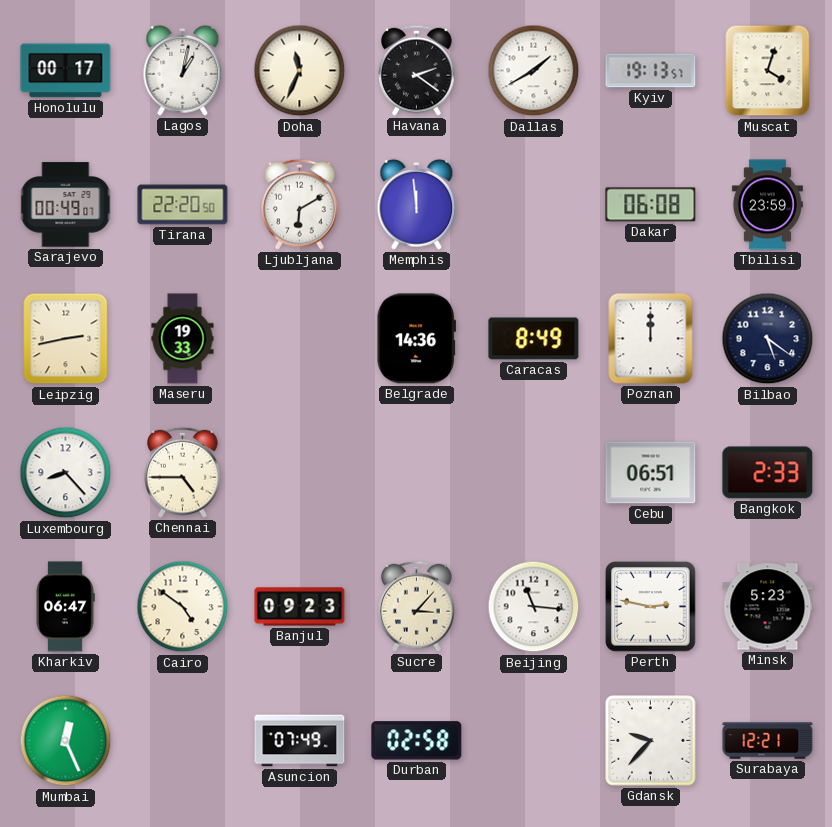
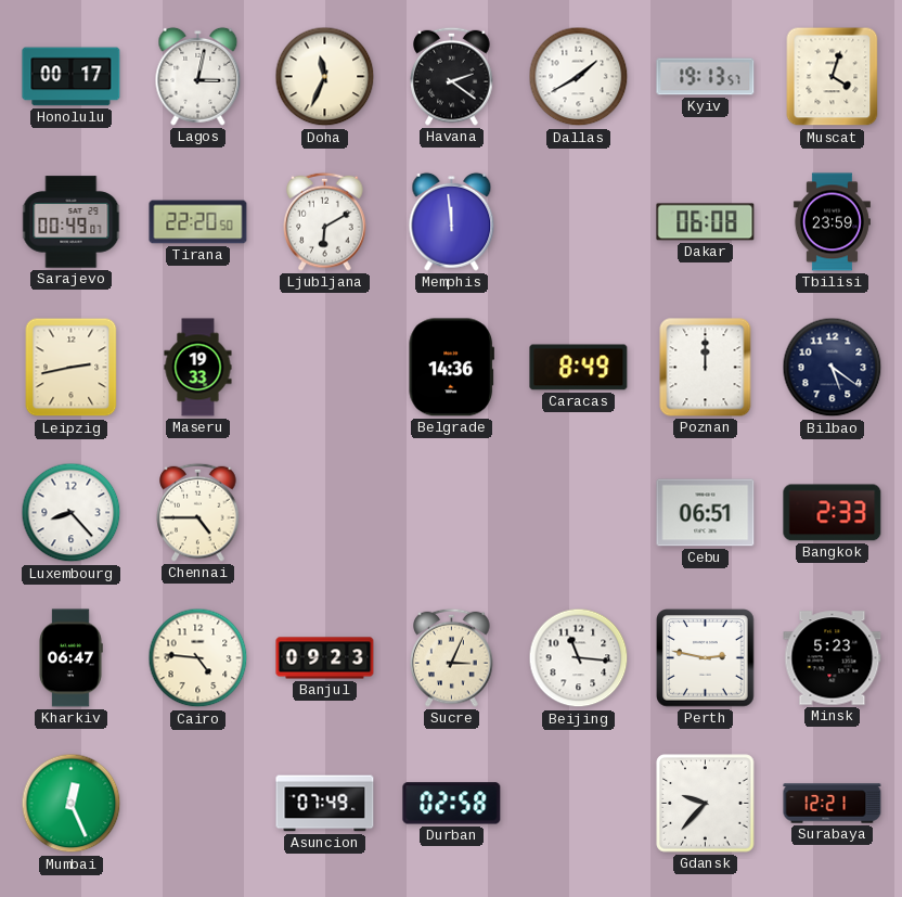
Lagos: 1:02 -> 3:02
Cairo: 4:51 -> 4:46
Sucre: 3:07 -> 3:04
